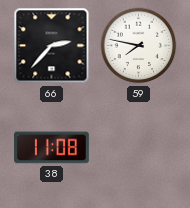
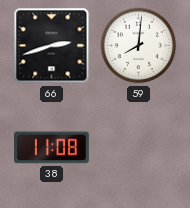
66: 2:37 -> 2:42
59: 7:47 -> 8:01
